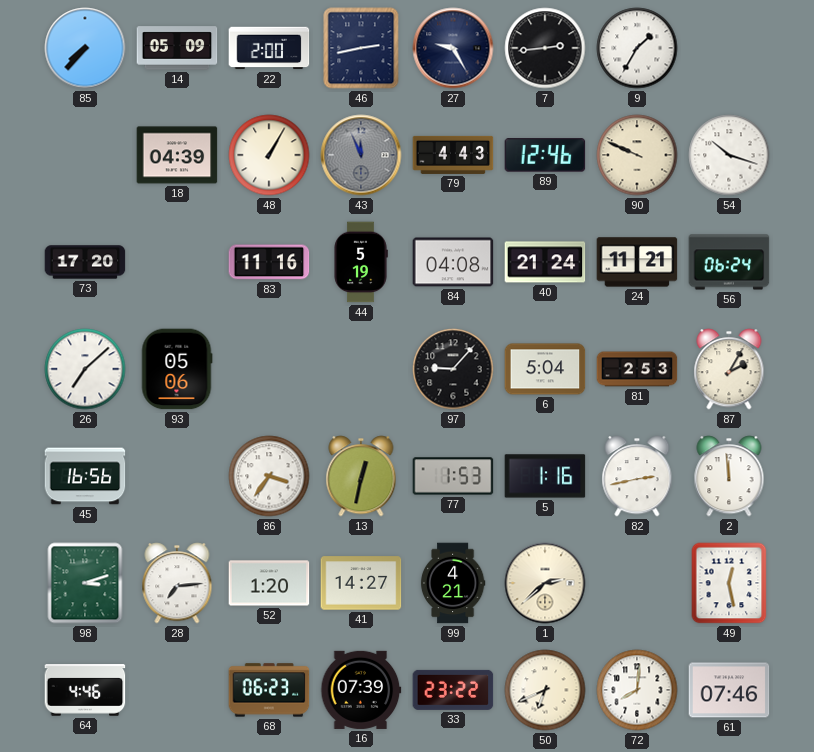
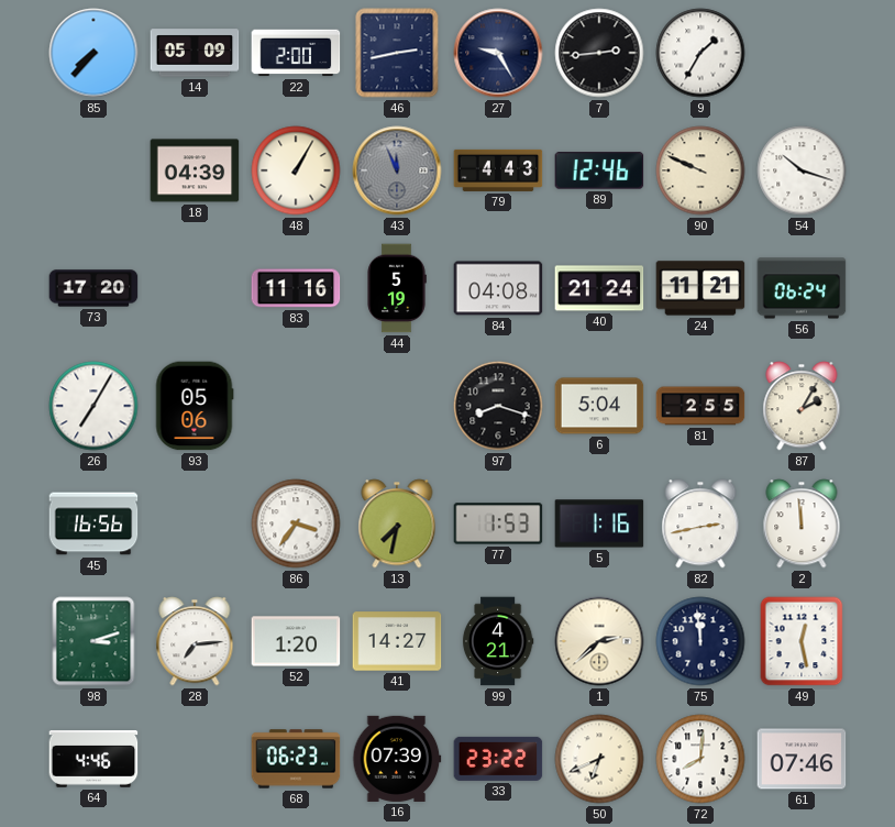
26: 7:08 -> 7:05
97: 9:07 -> 8:18
81: 2:53 -> 2:55
13: 12:32 -> 7:32
75: none -> 11:59
